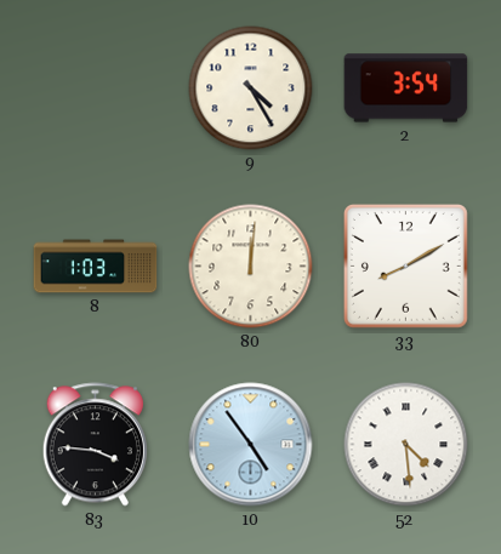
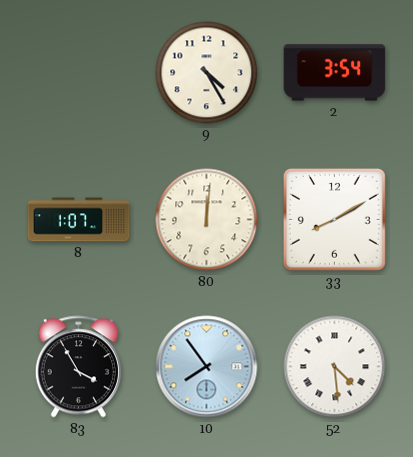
8: 1:03 -> 1:07
83: 3:46 -> 3:55
10: 4:54 -> 7:54
